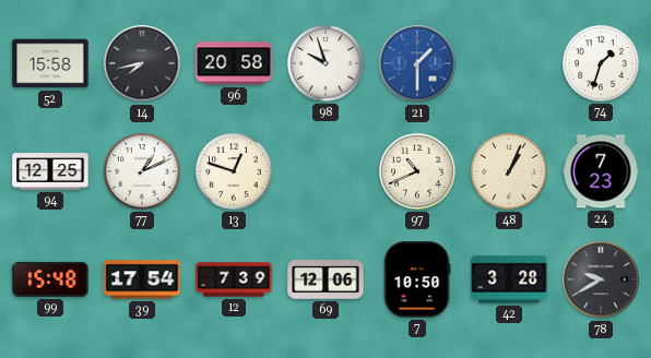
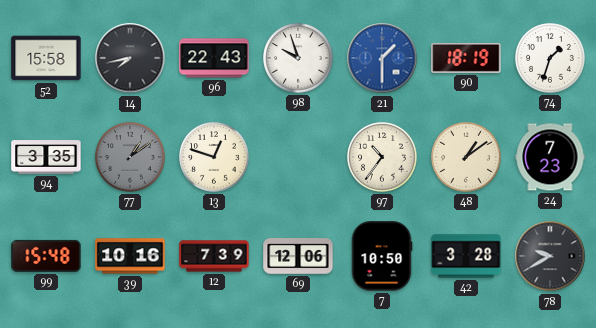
96: 20:58 -> 22:43
90: none -> 18:19
94: 12:25 -> 3:35
77: 1:11 -> 1:09
77 dial: white -> grey
97: 10:41 -> 10:36
48: 1:04 -> 1:09
39: 17:54 -> 10:16
